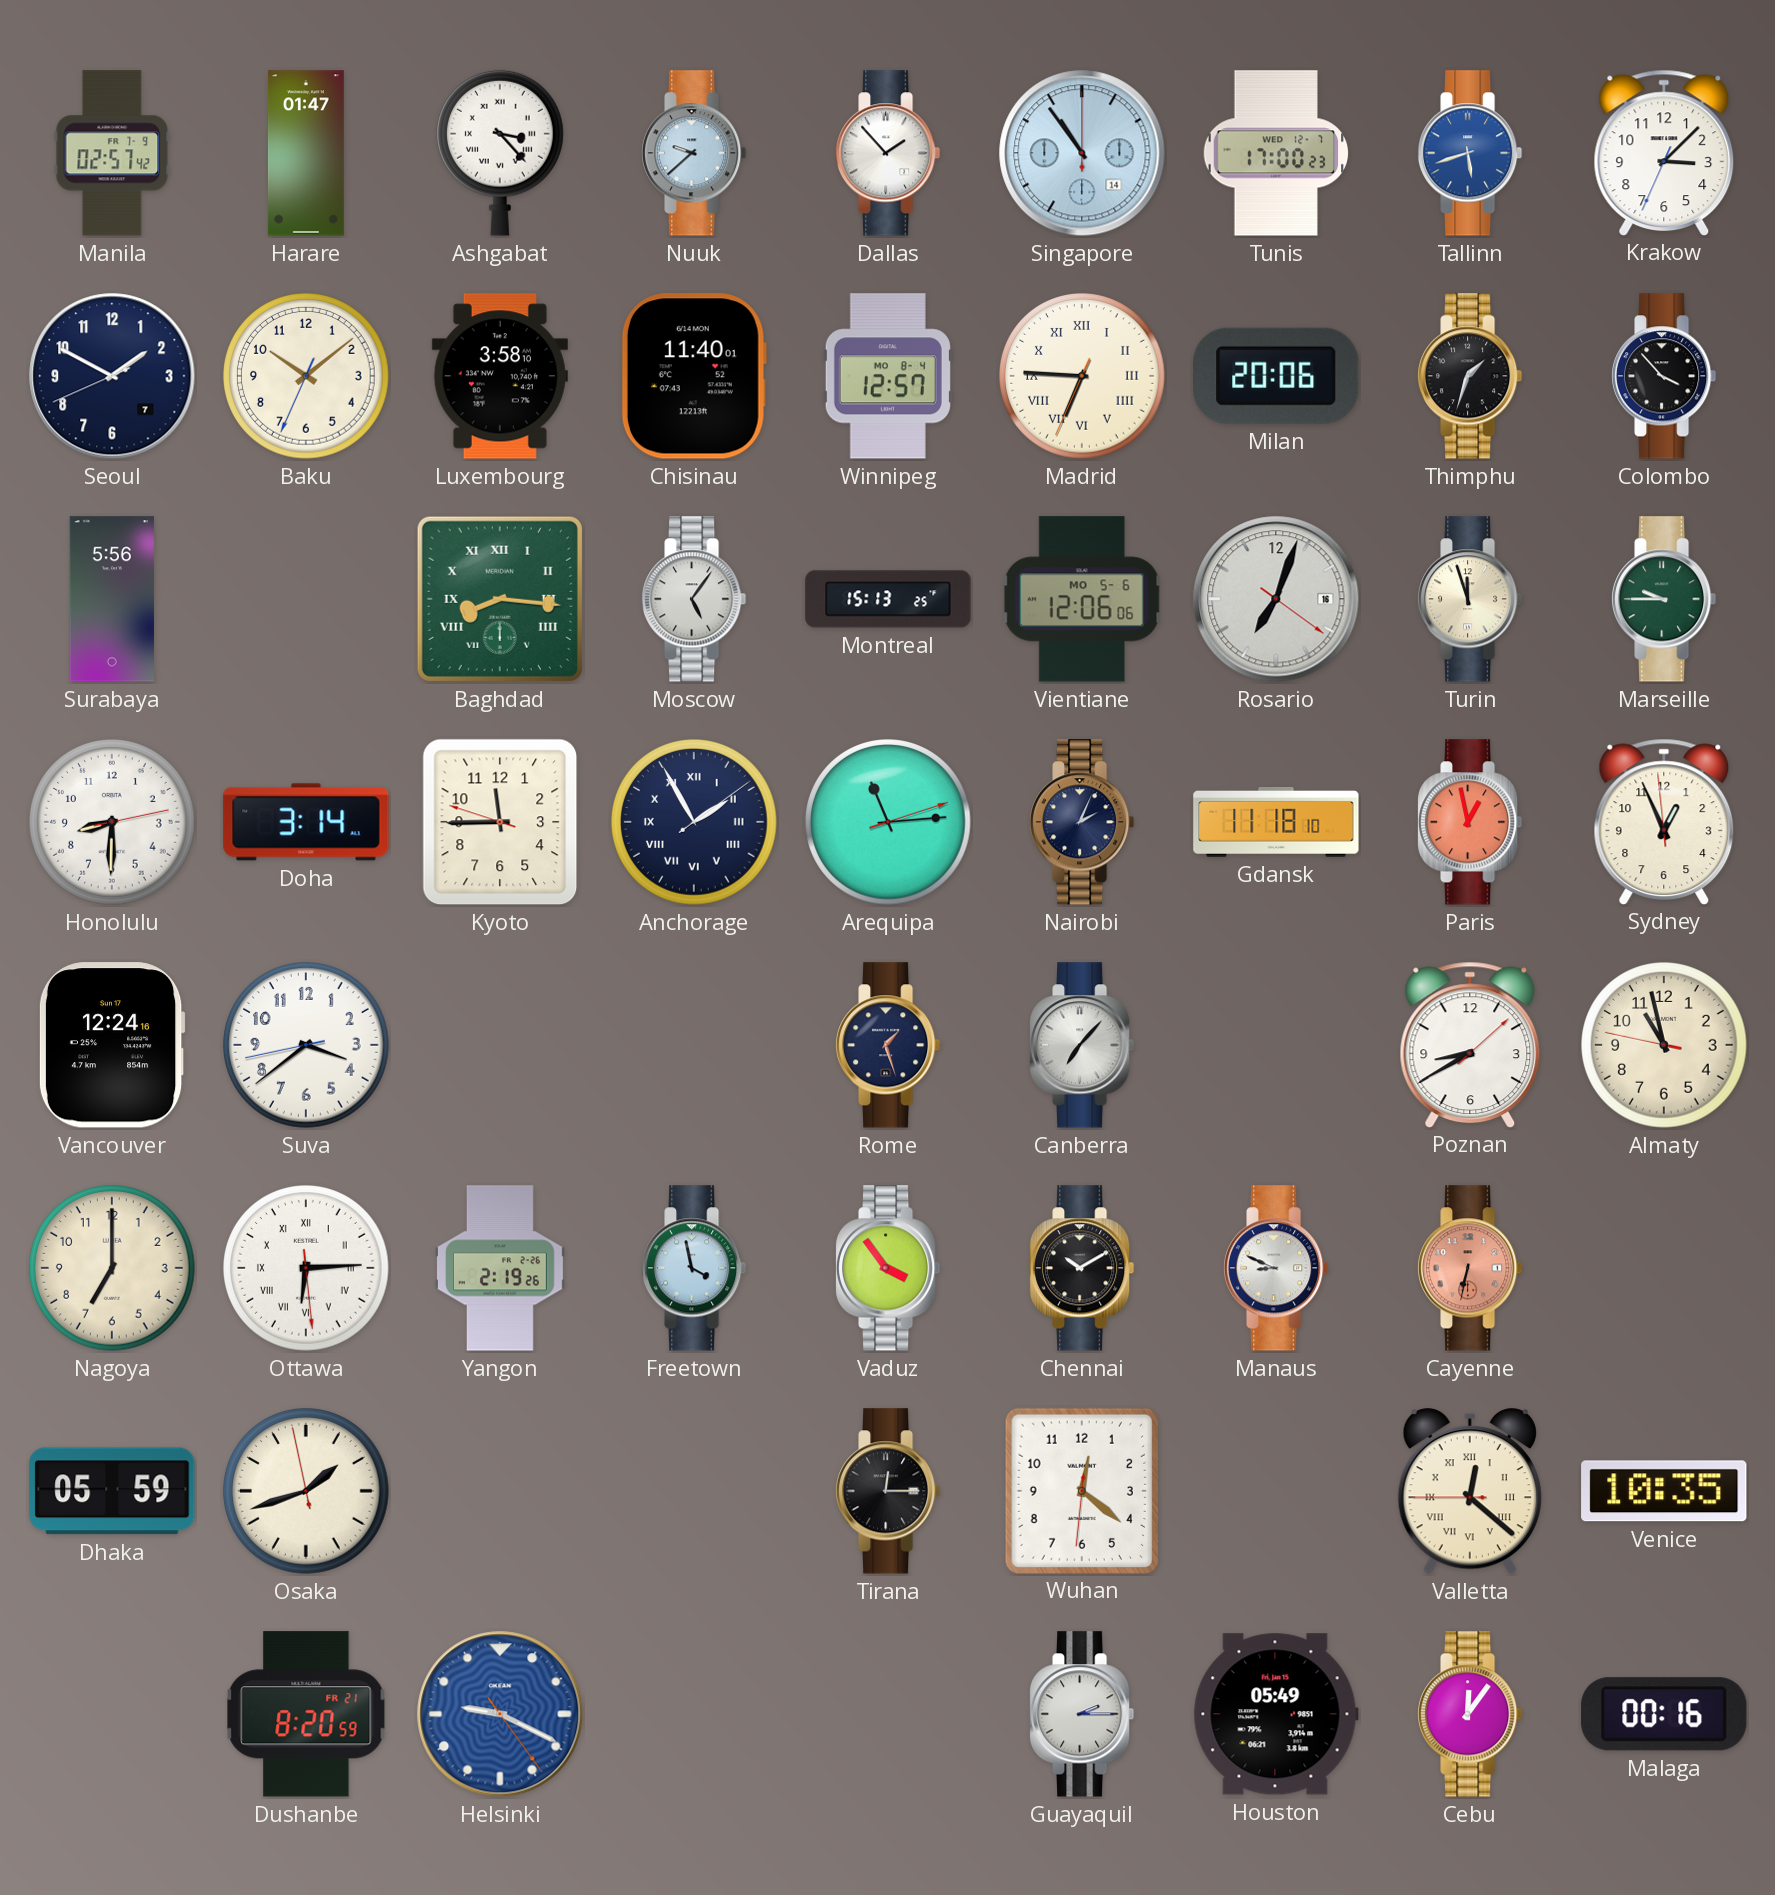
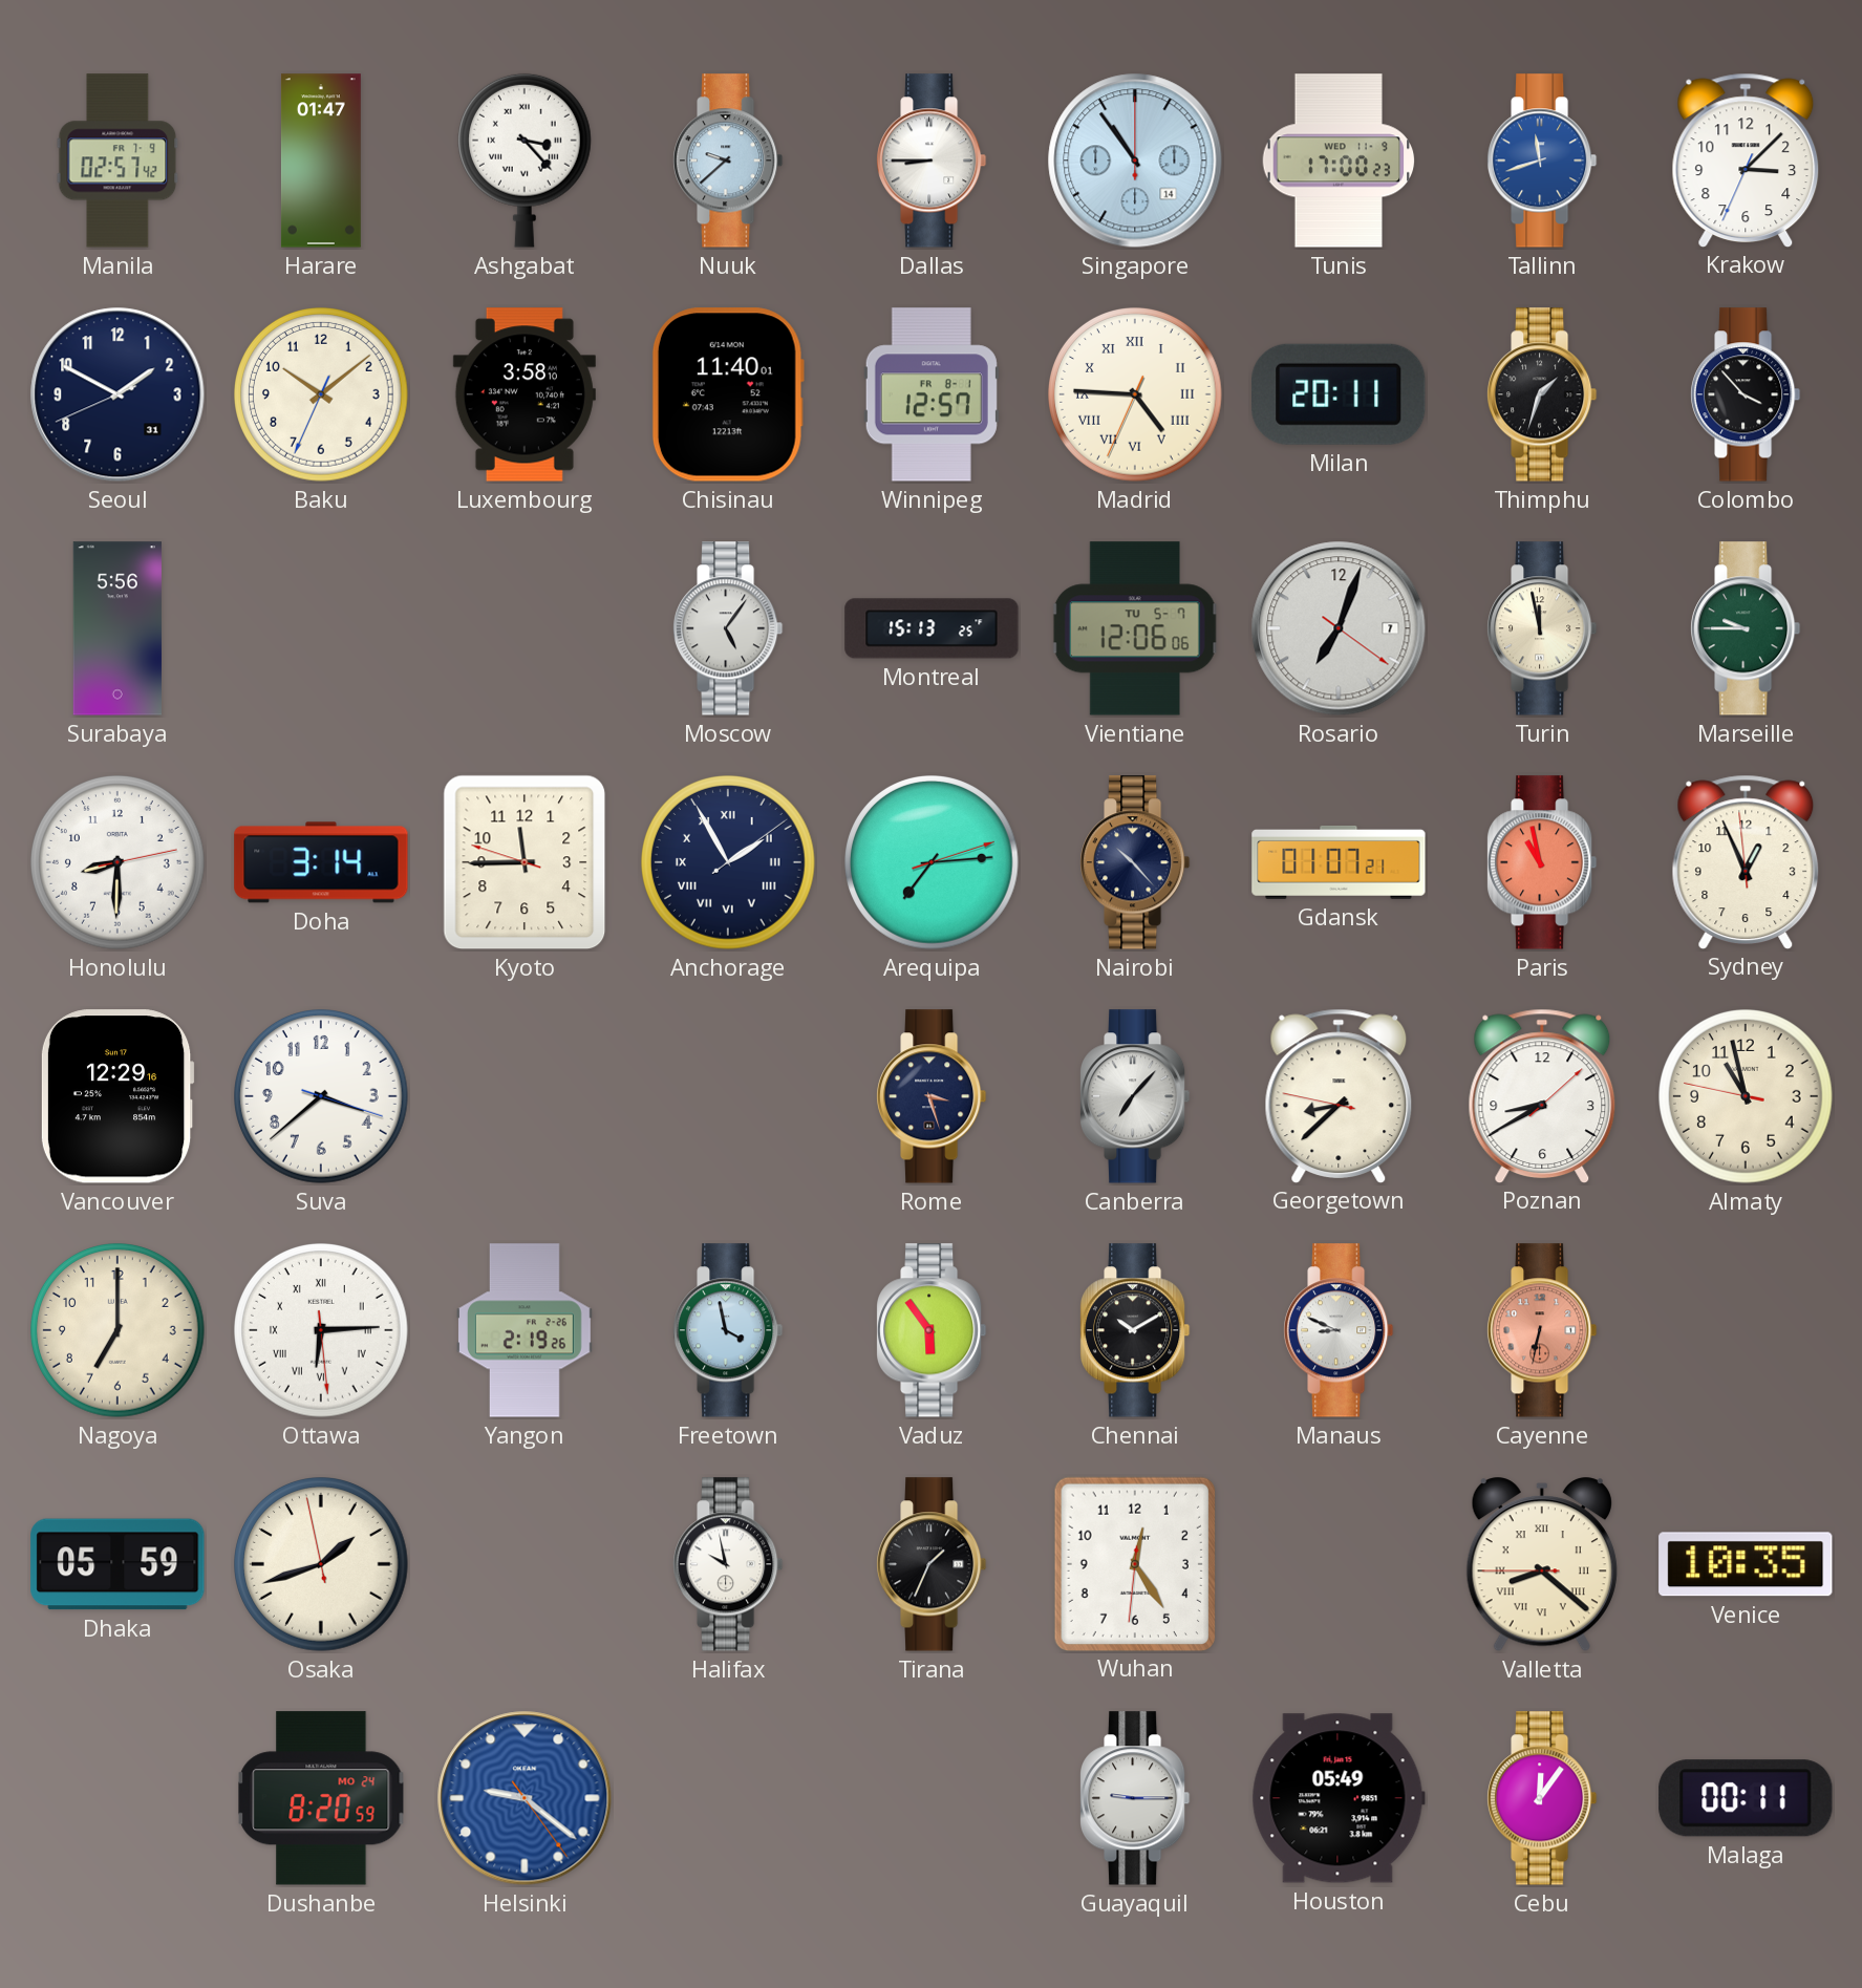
Dallas: 1:53 -> 8:45
Tunis date: WED 12-7 -> WED 11-9
Tallinn: 5:42 -> 11:42
Seoul date: 7 -> 31
Winnipeg date: MO 8-4 -> FR 8-1
Madrid: 6:45 -> 4:45
Milan: 20:06 -> 20:11
Baghdad: 8:16 -> none
Vientiane date: MO 5-6 -> TU 5-7
Rosario date: 16 -> 7
Turin: 11:57 -> 11:58
Arequipa: 11:14 -> 7:14
Nairobi: 2:04 -> 10:23
Gdansk: 11:18 -> 01:07
Paris: 12:58 -> 10:58
Vancouver: 12:24 -> 12:29
Suva: 3:38:43 -> 3:38:18
Rome: 1:27 -> 3:27
Georgetown: none -> 8:37
Vaduz: 3:54 -> 5:54
Halifax: none -> 9:58
Tirana: 12:15 -> 1:34
Wuhan: 12:21 -> 12:24
Valletta: 12:21 -> 8:21
Dushanbe date: FR 21 -> MO 24
Helsinki: 9:19 -> 9:21
Guayaquil: 2:15 -> 9:15
Malaga: 00:16 -> 00:11
